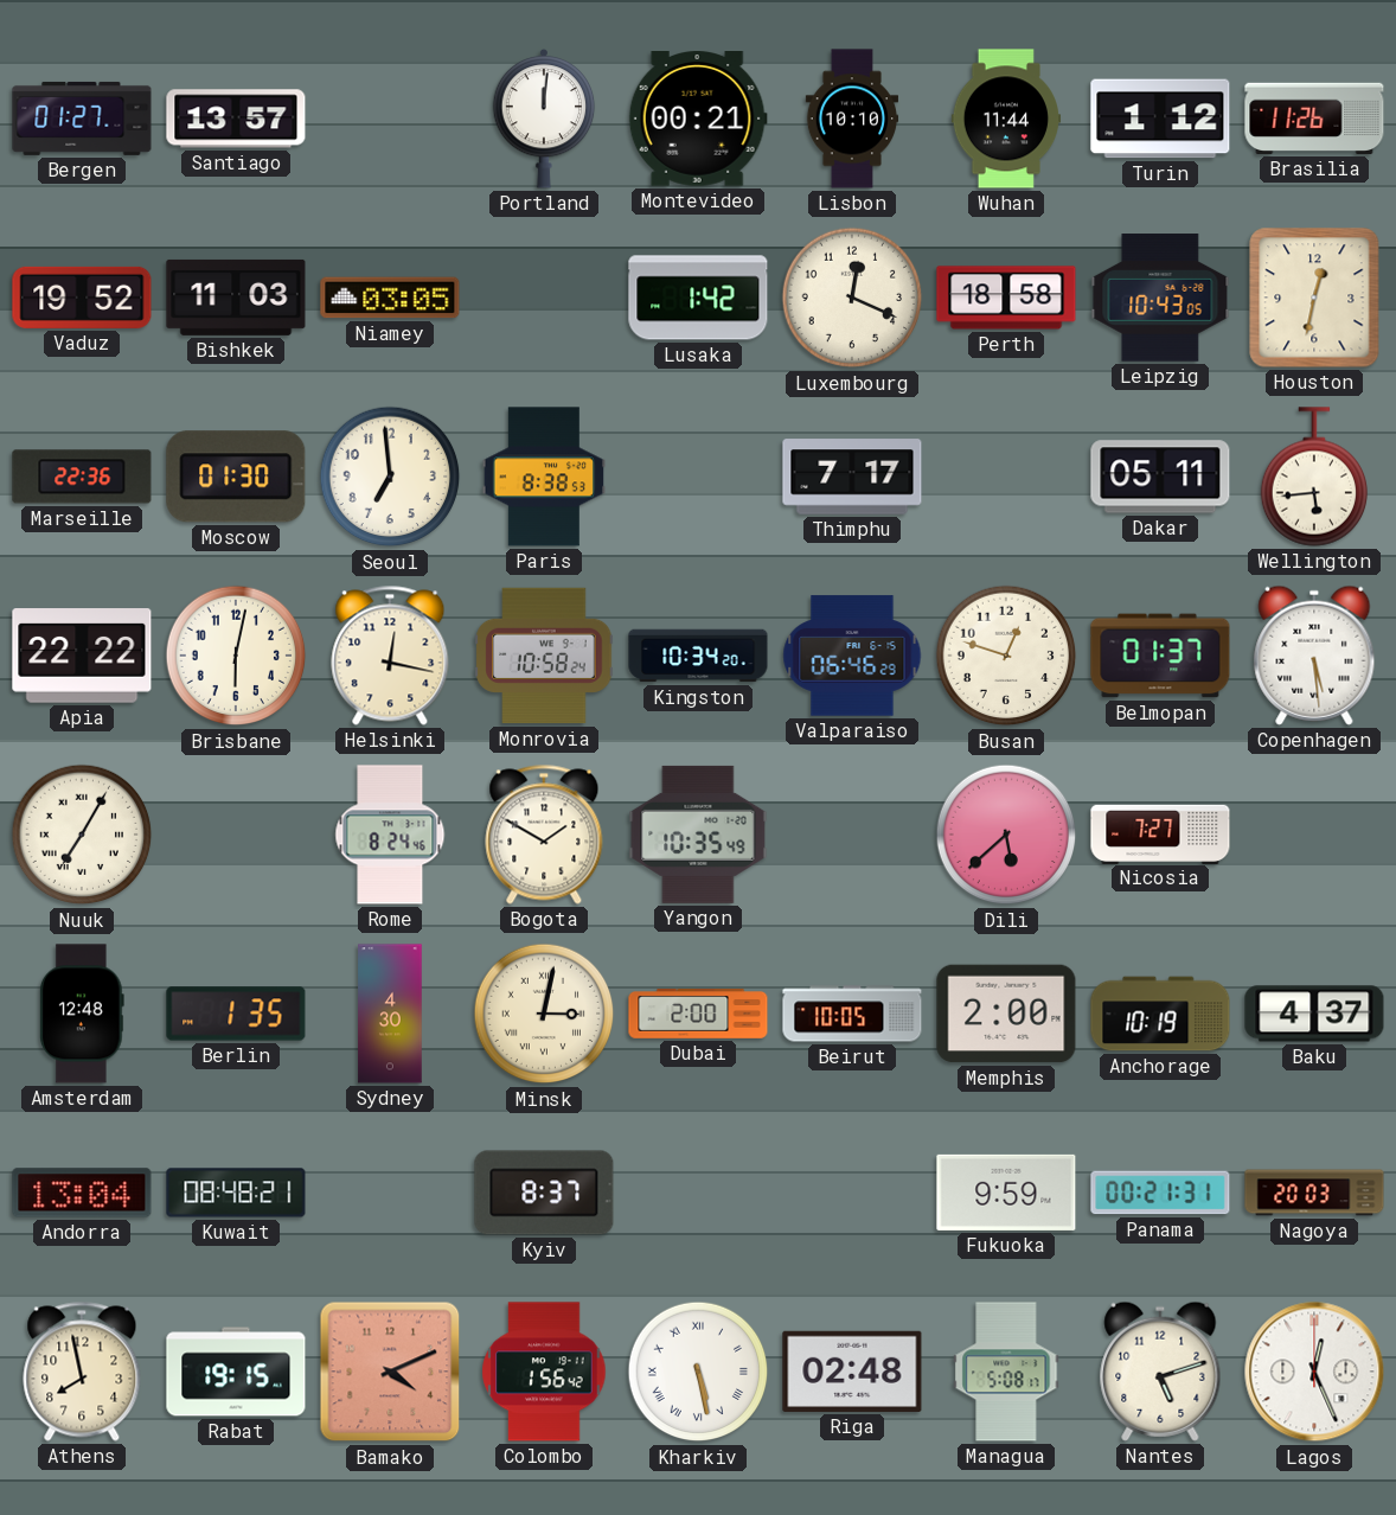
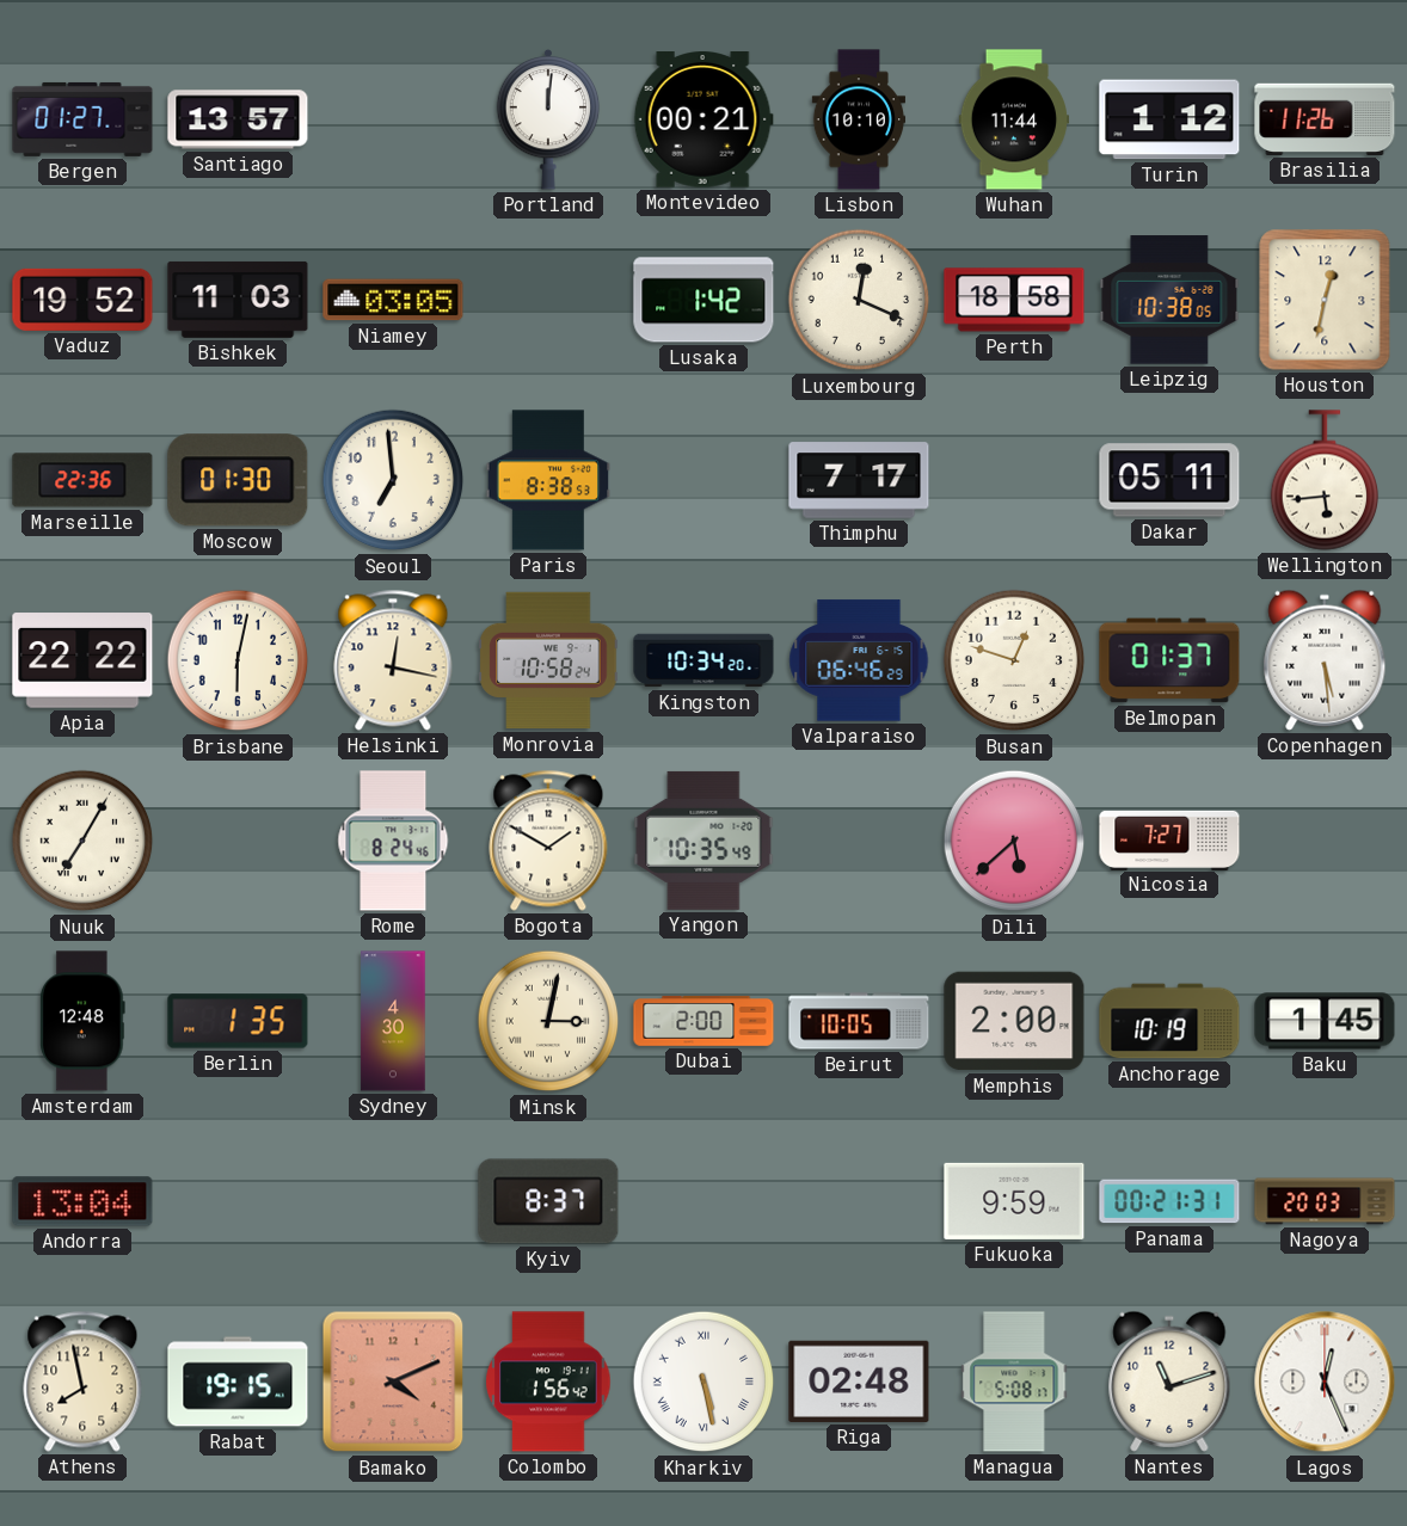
Leipzig: 10:43 -> 10:38
Baku: 4:37 -> 1:45
Kuwait: 08:48 -> none
Nantes: 5:12 -> 11:12
